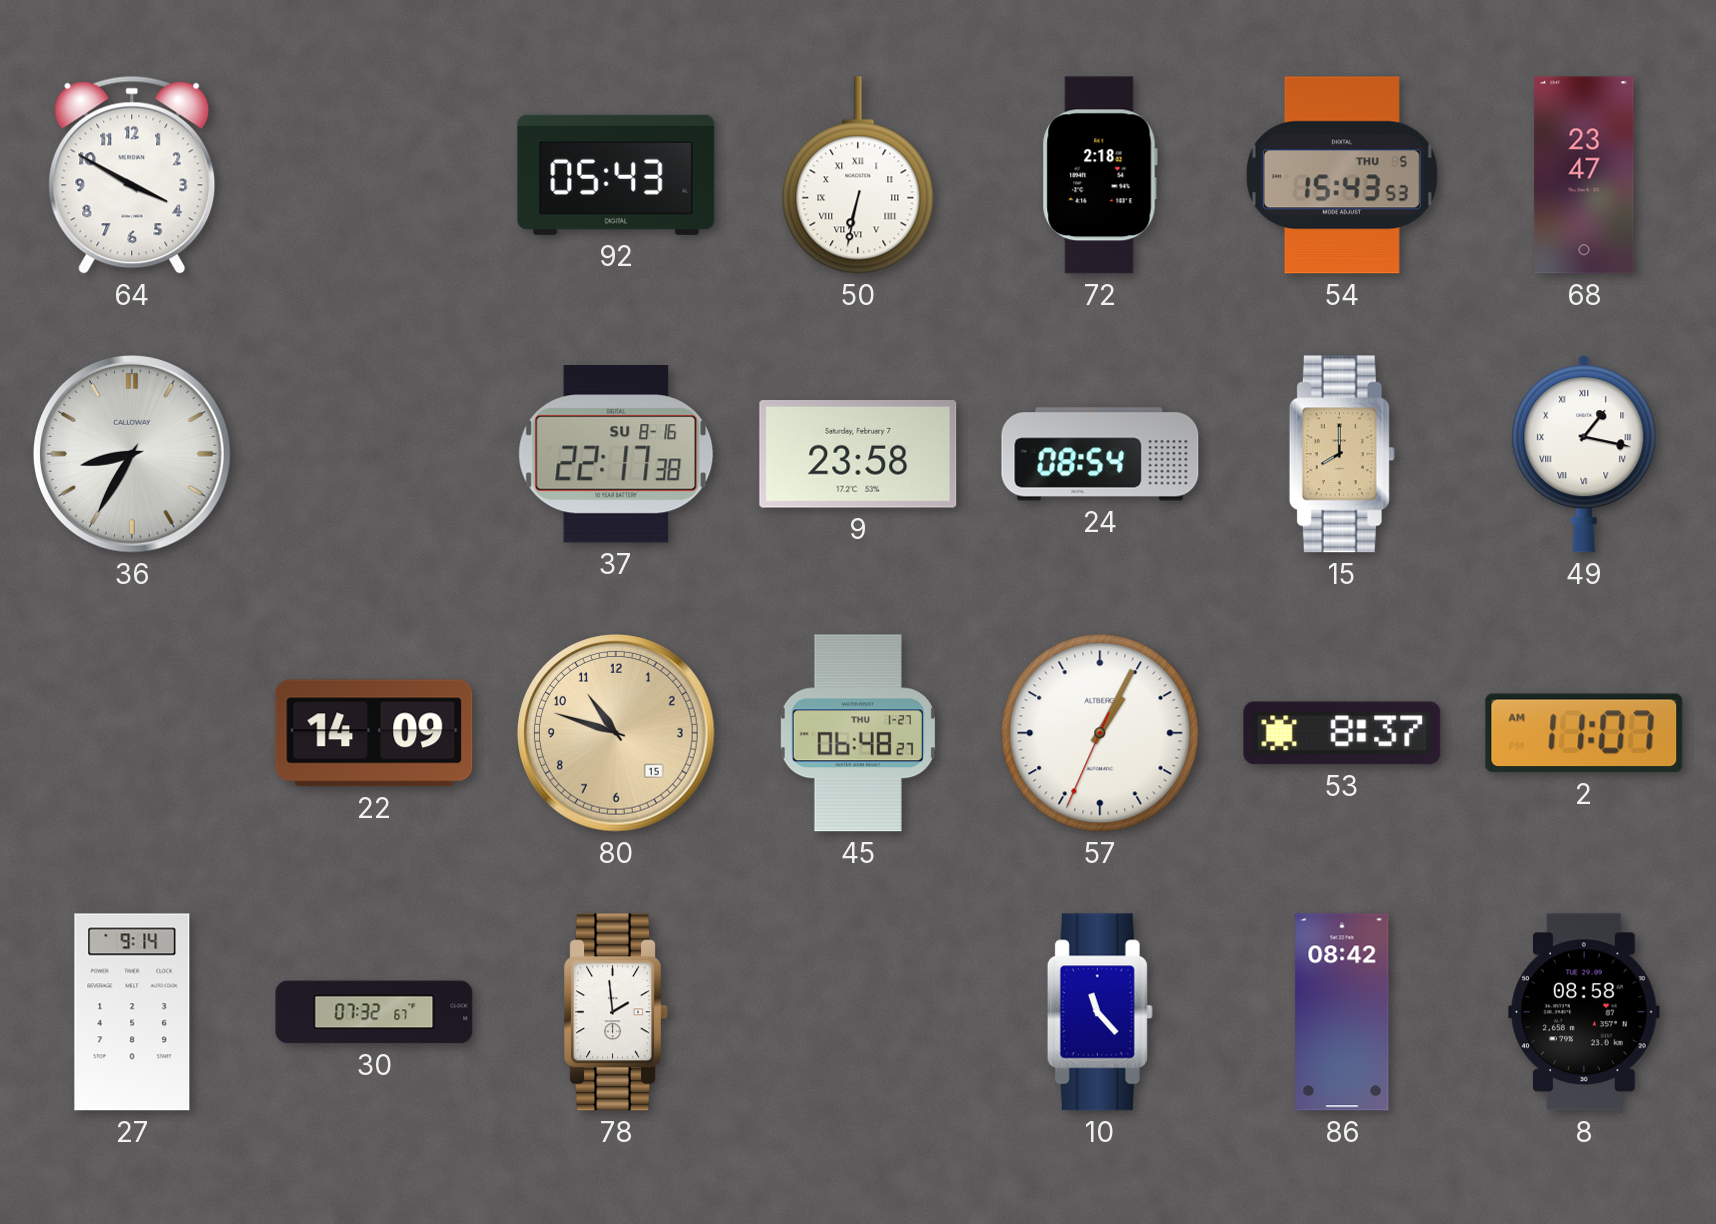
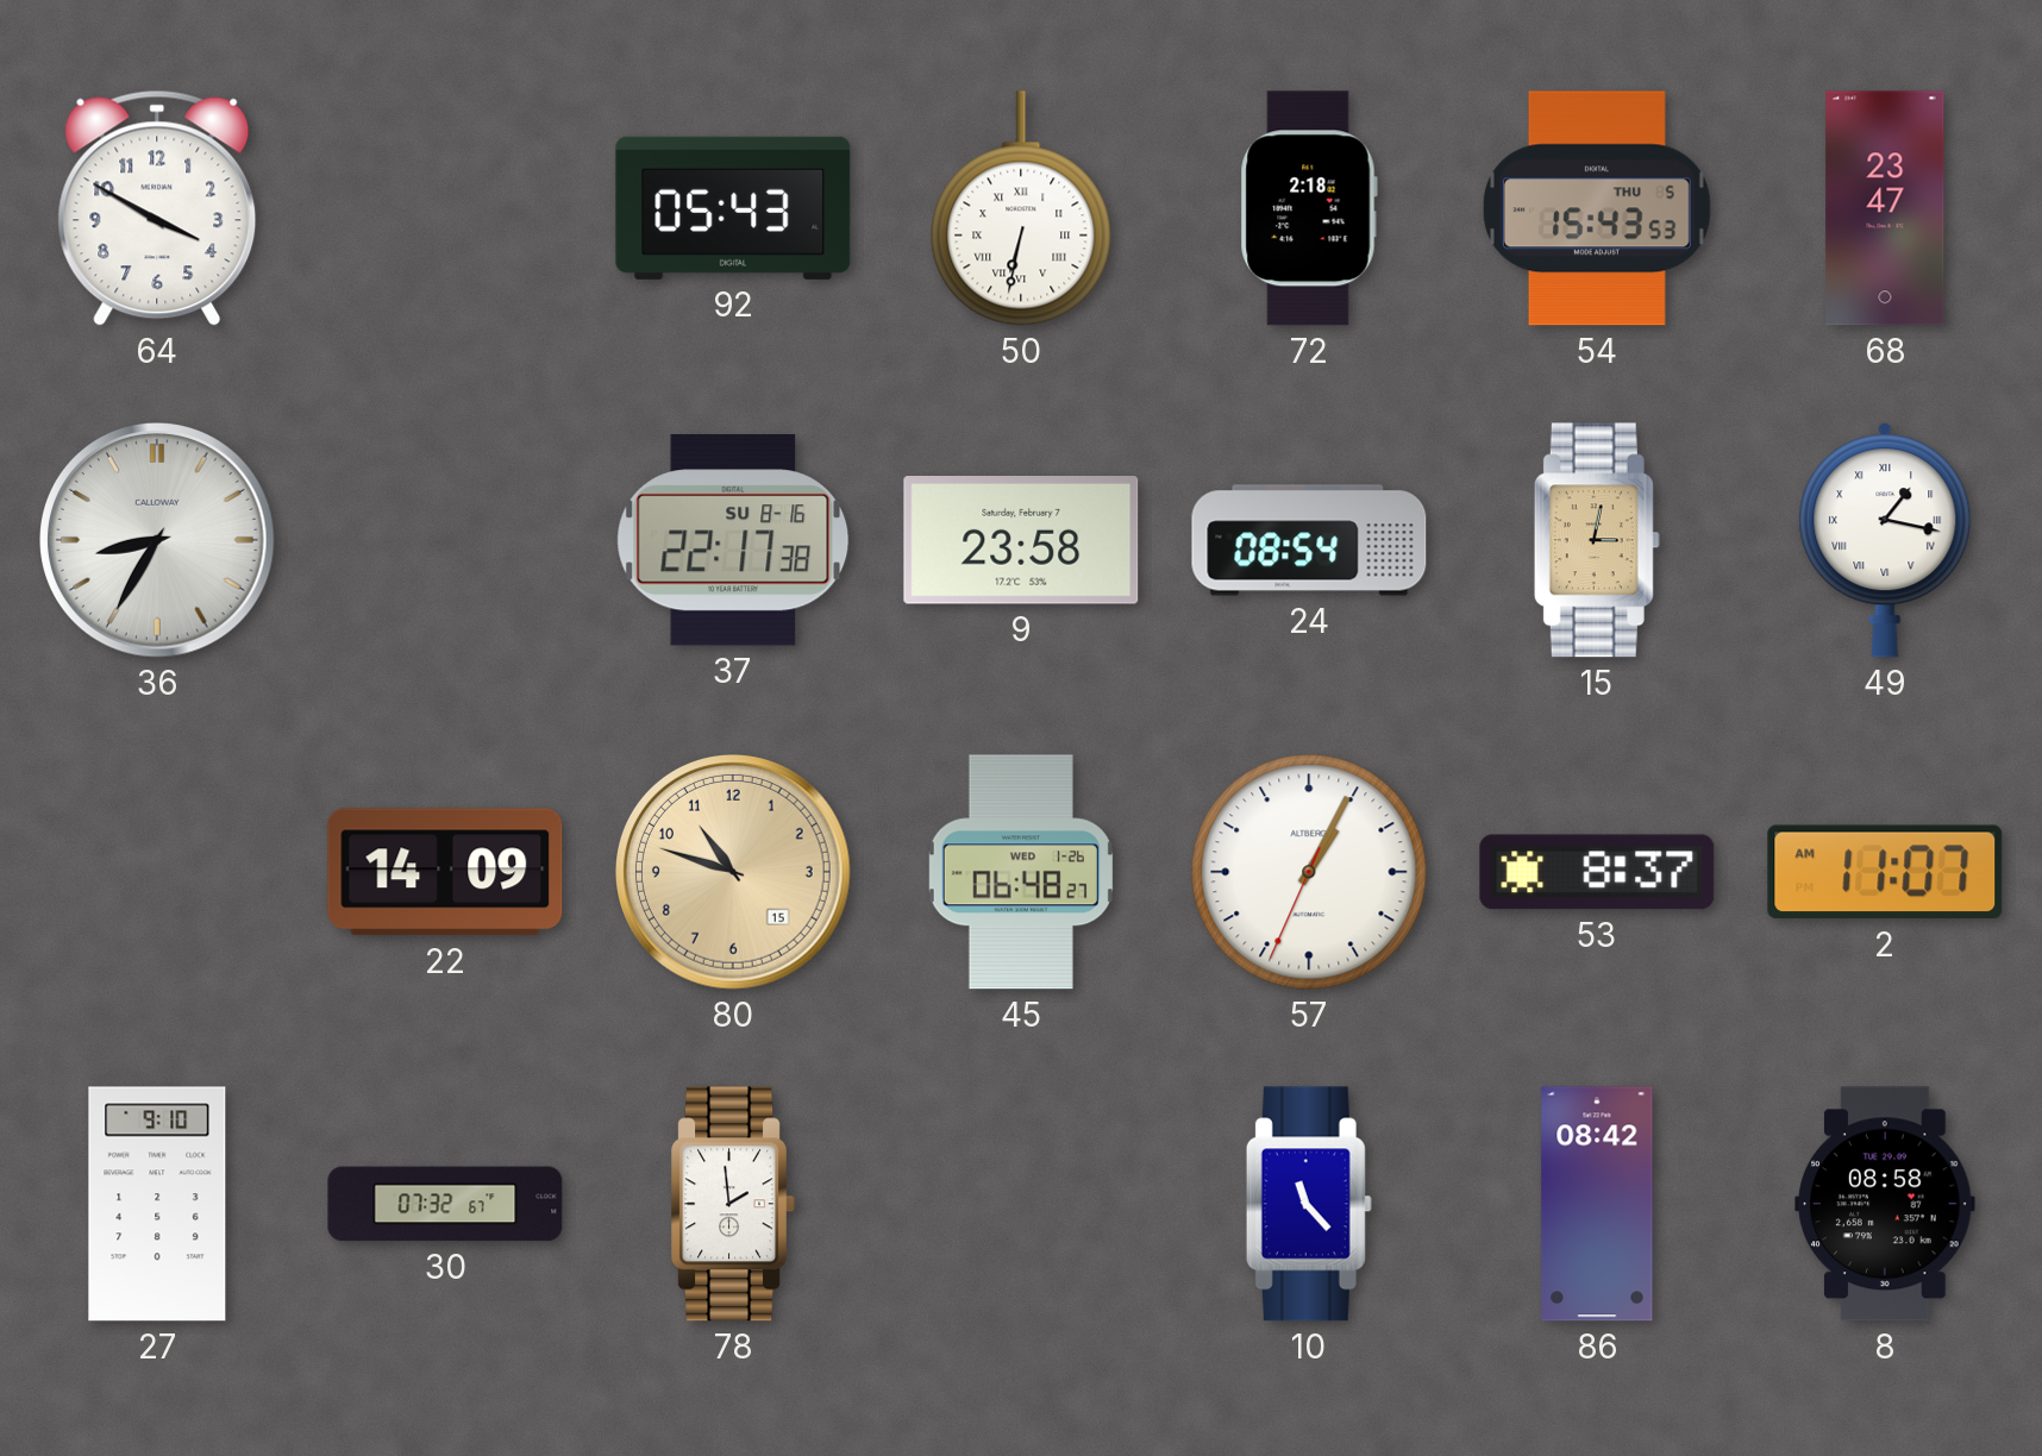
15: 8:00 -> 3:02
45 date: THU 1-27 -> WED 1-26
27: 9:14 -> 9:10
